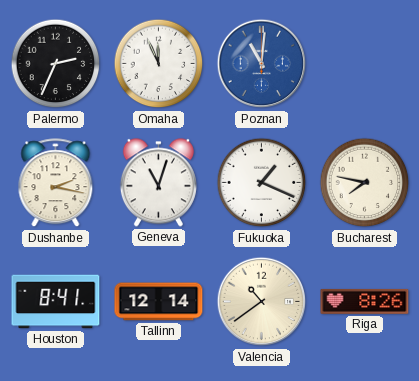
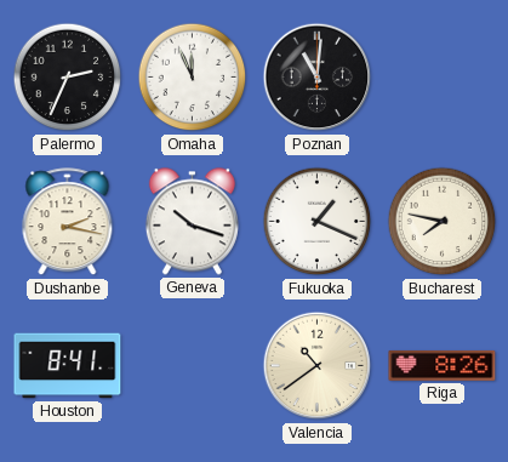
Poznan dial: blue -> black
Geneva: 11:03 -> 10:18
Tallinn: 12:14 -> none
